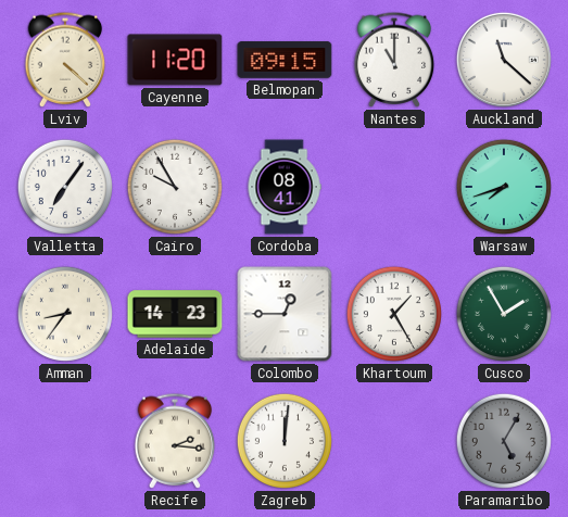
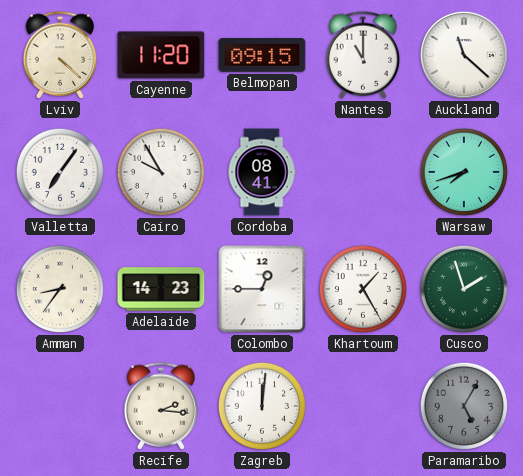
Cusco: 1:55 -> 1:57
